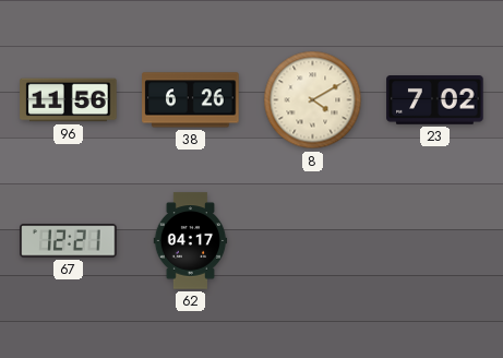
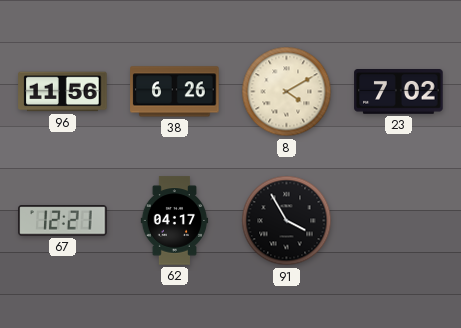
91: none -> 3:55
